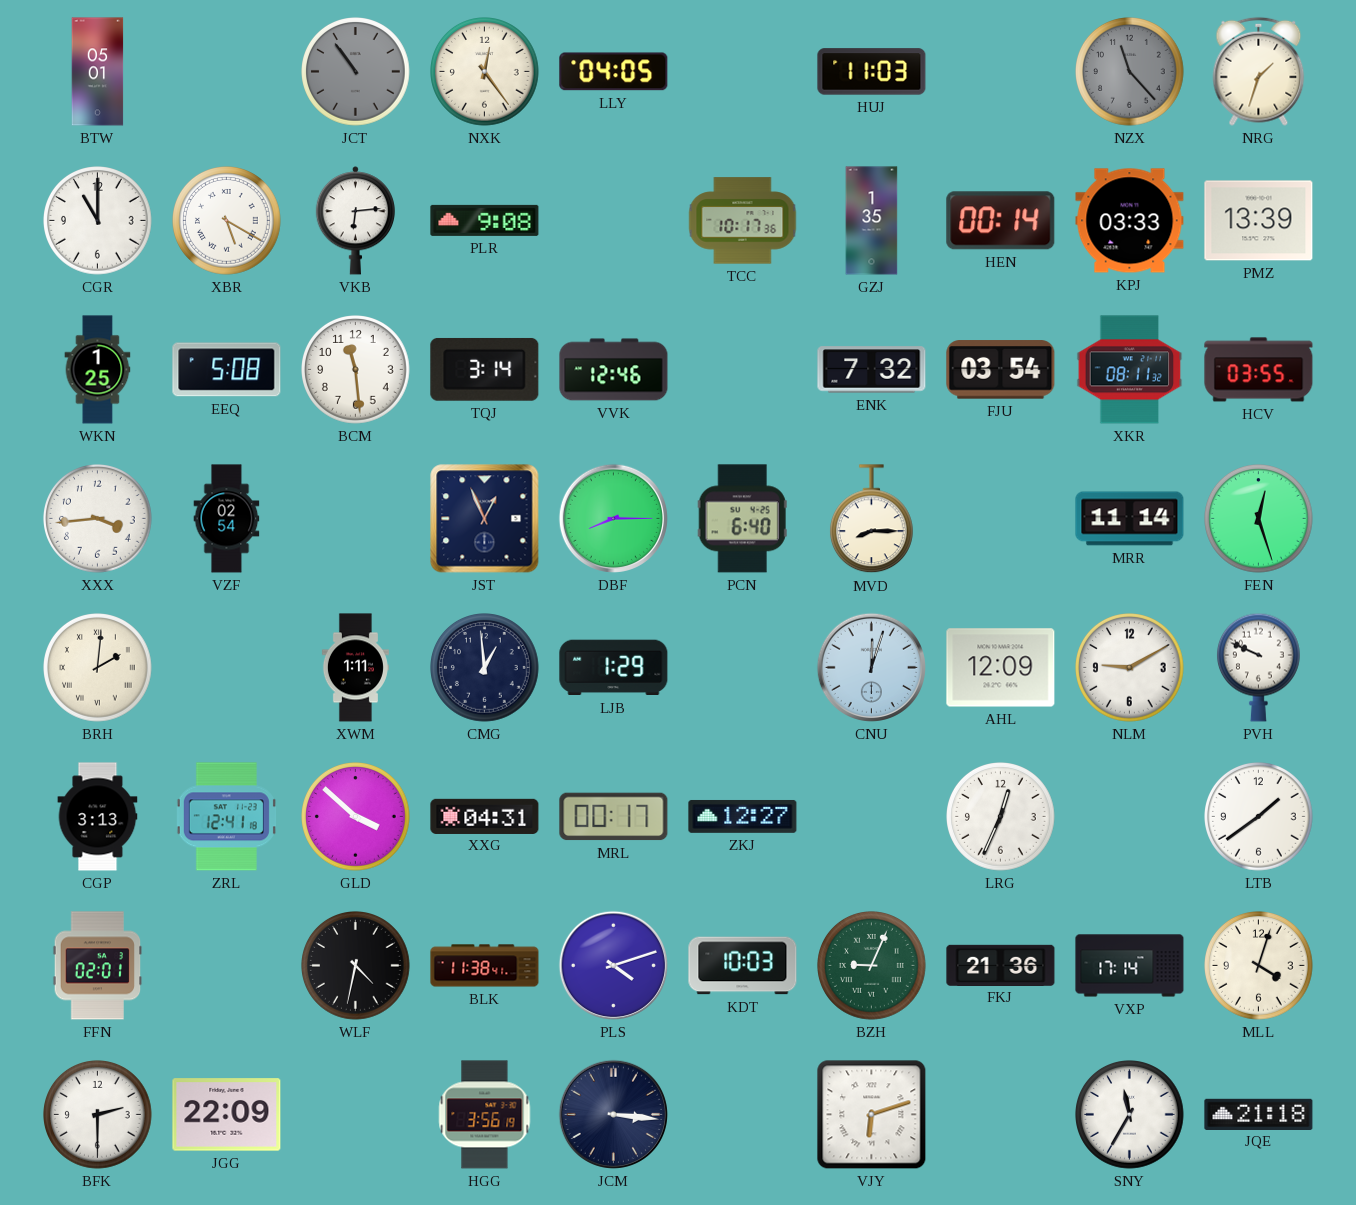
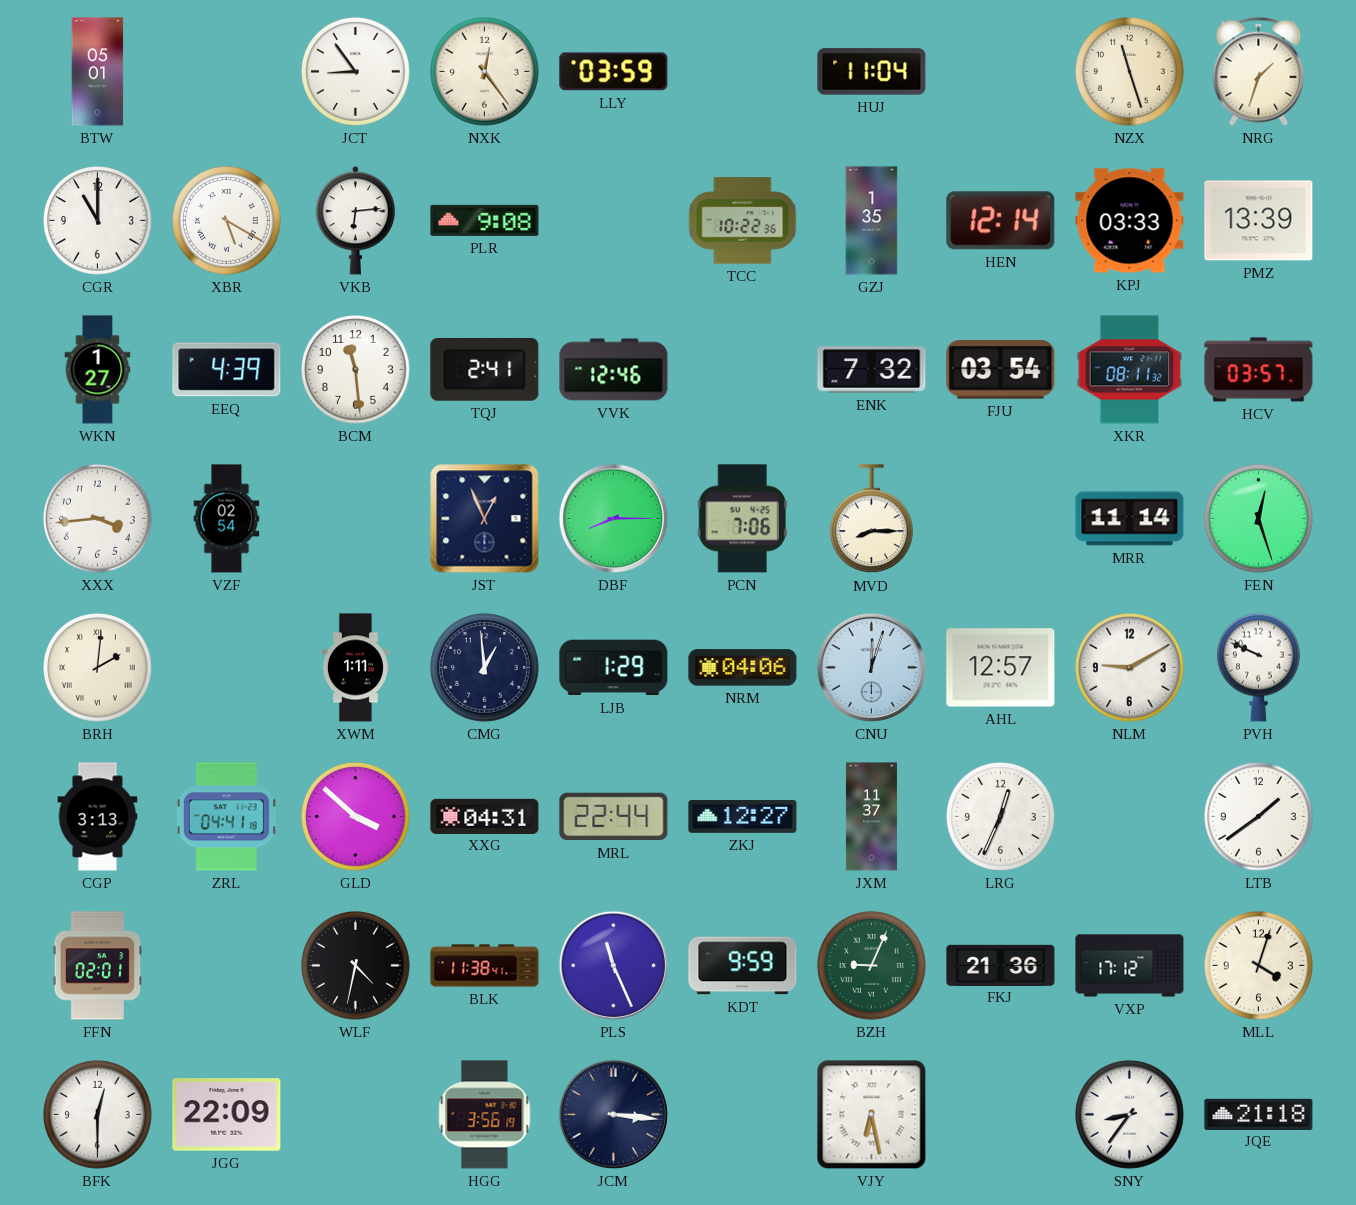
JCT: 10:54 -> 8:54
JCT dial: grey -> white
LLY: 04:05 -> 03:59
HUJ: 11:03 -> 11:04
NZX: 11:23 -> 11:27
NZX dial: grey -> cream
TCC: 10:17 -> 10:22
HEN: 00:14 -> 12:14
WKN: 1:25 -> 1:27
EEQ: 5:08 -> 4:39
TQJ: 3:14 -> 2:41
HCV: 03:55 -> 03:57
PCN: 6:40 -> 7:06
NRM: none -> 04:06
AHL: 12:09 -> 12:57
ZRL: 12:41 -> 04:41
MRL: 00:17 -> 22:44
JXM: none -> 11:37
PLS: 4:12 -> 11:26
KDT: 10:03 -> 9:59
VXP: 17:14 -> 17:12
BFK: 2:30 -> 12:30
VJY: 6:12 -> 6:28
SNY: 11:35 -> 8:36
